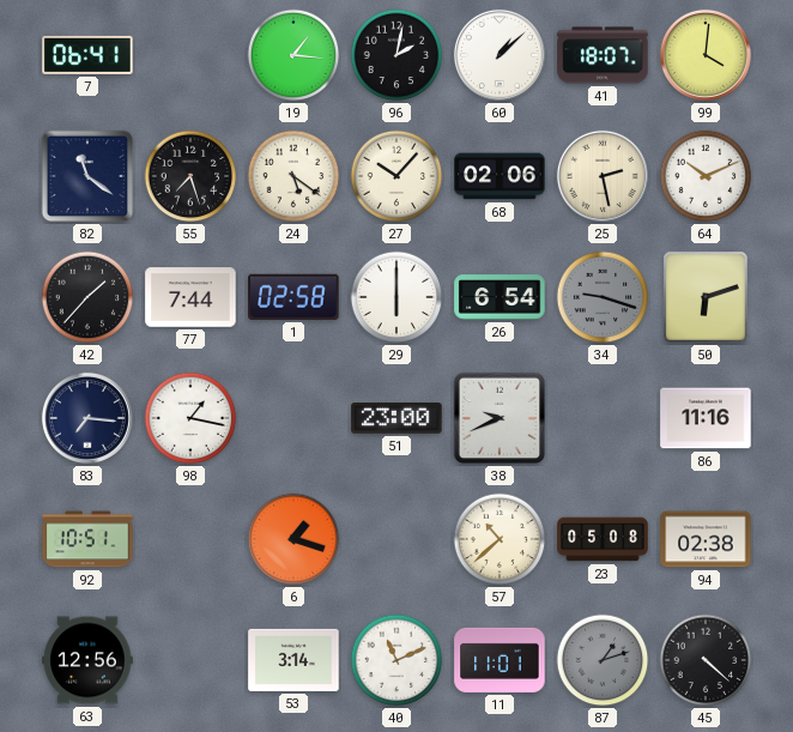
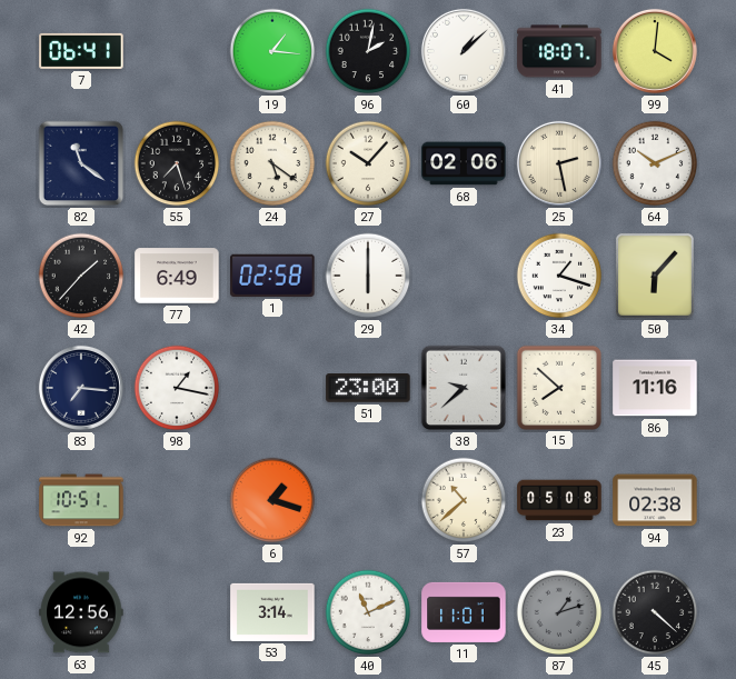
77: 7:44 -> 6:49
26: 6:54 -> none
34: 9:18 -> 1:18
34 dial: grey -> white
50: 6:12 -> 6:07
38: 9:41 -> 9:38
15: none -> 7:52
